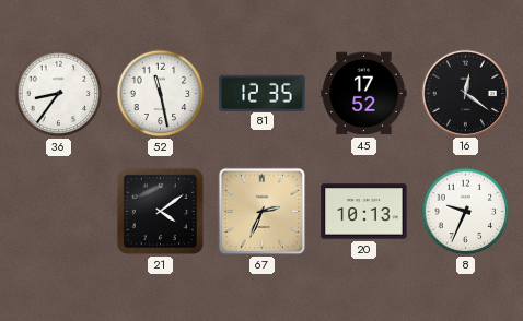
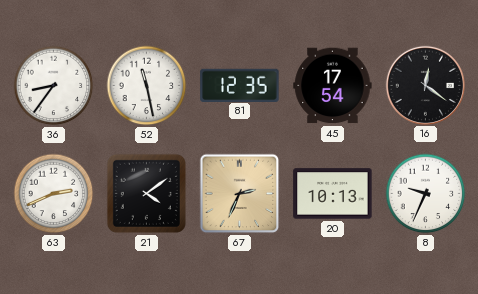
45: 17:52 -> 17:54
63: none -> 2:41
